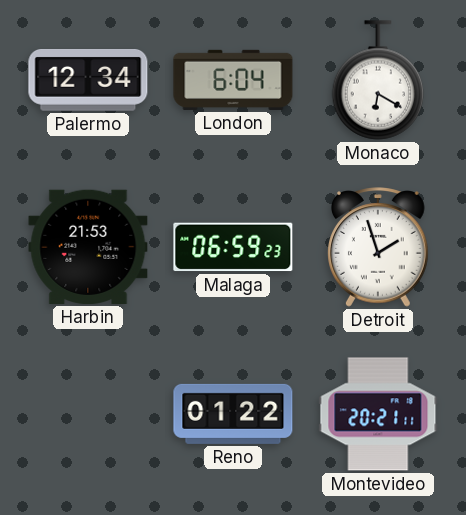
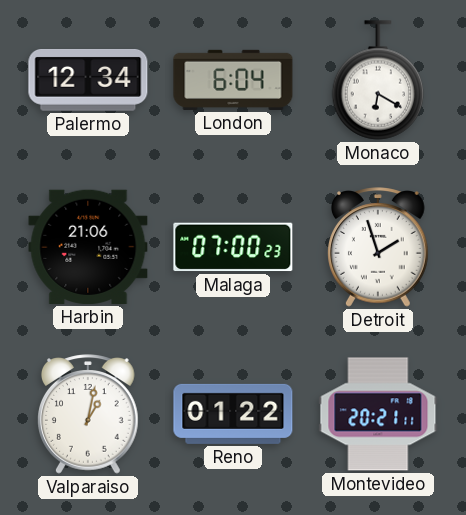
Harbin: 21:53 -> 21:06
Malaga: 06:59 -> 07:00
Valparaiso: none -> 1:02
